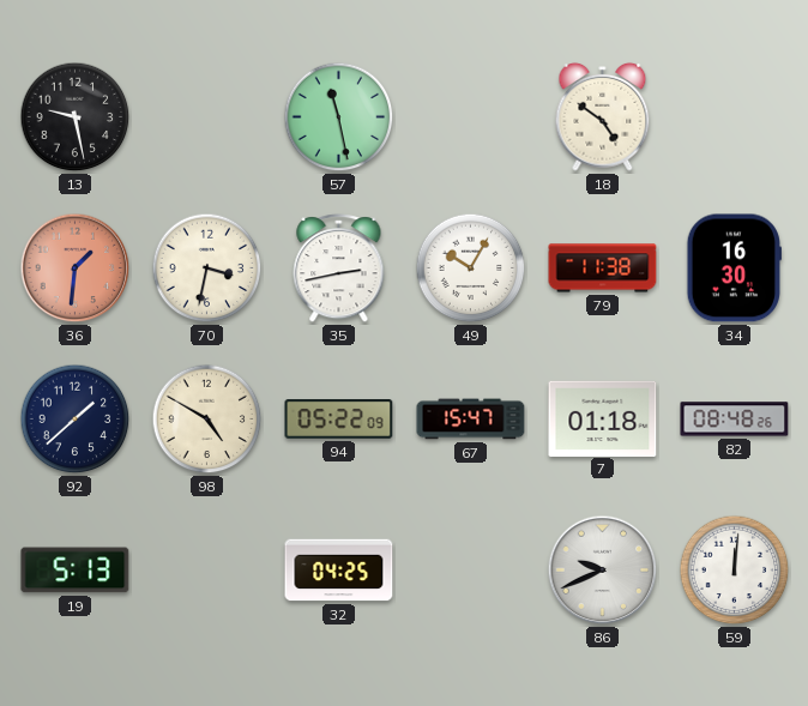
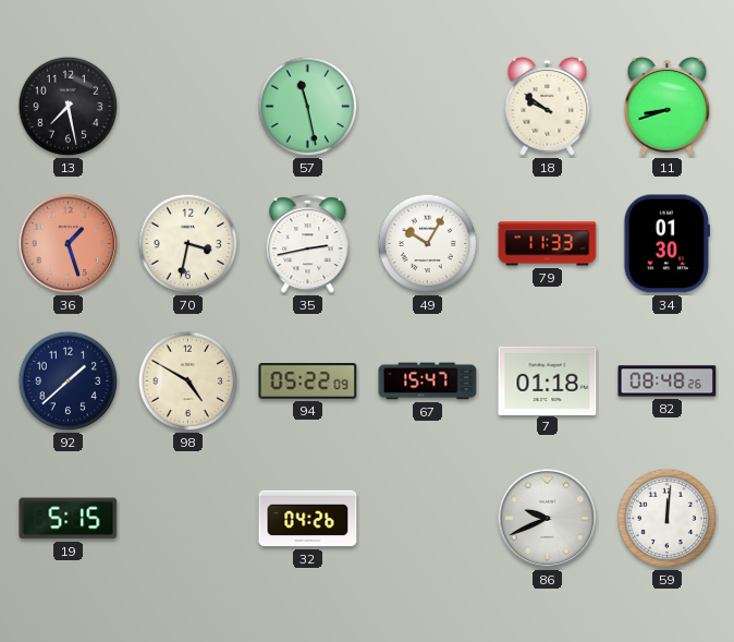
13: 9:28 -> 7:28
18: 4:51 -> 9:51
11: none -> 8:42
36: 1:31 -> 1:27
79: 11:38 -> 11:33
34: 16:30 -> 01:30
19: 5:13 -> 5:15
32: 04:25 -> 04:26
